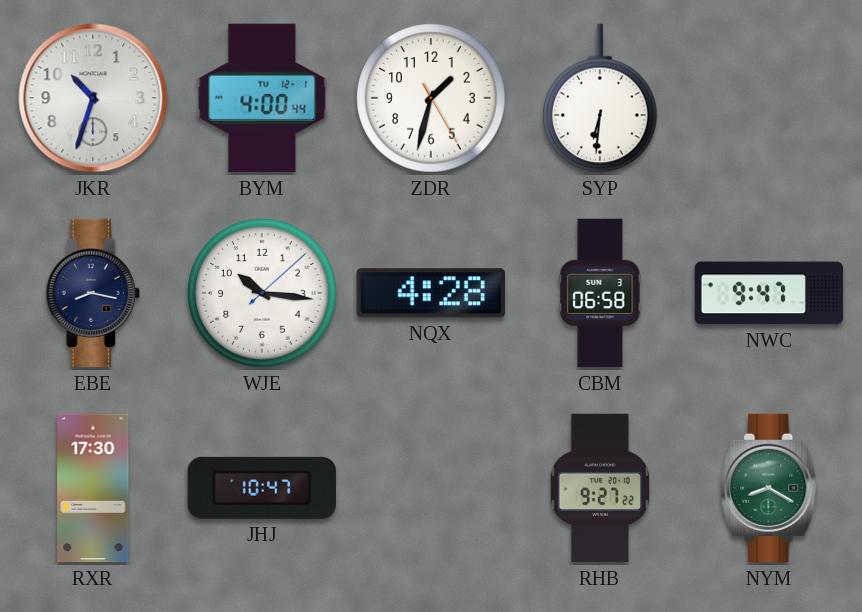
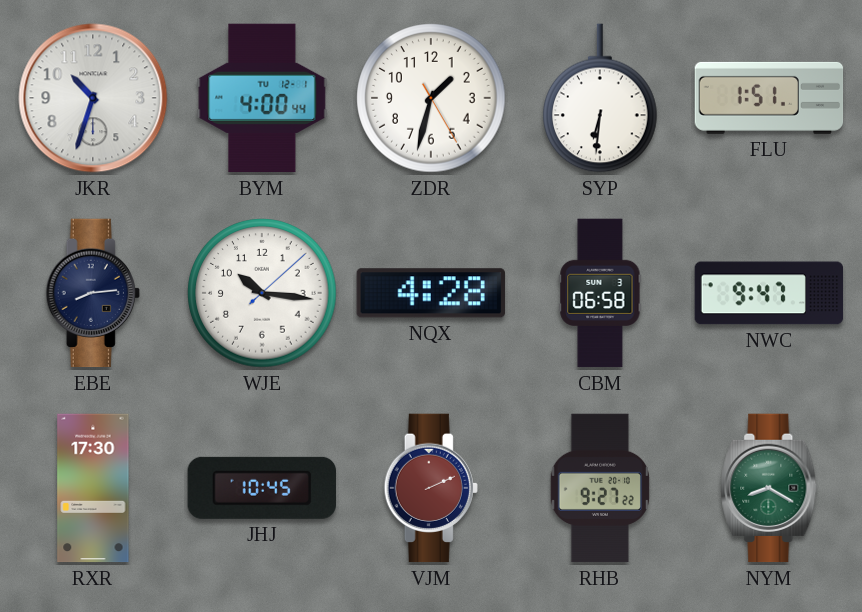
FLU: none -> 1:51
EBE: 8:17 -> 8:14
JHJ: 10:47 -> 10:45
VJM: none -> 2:11
